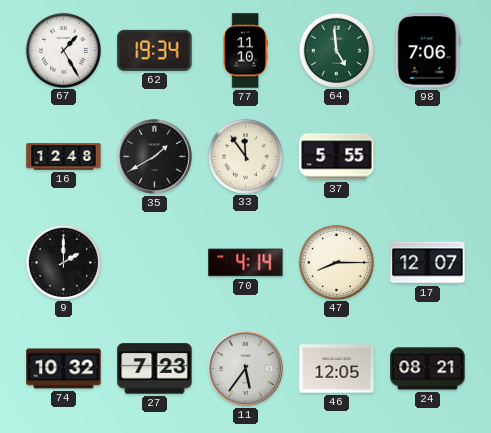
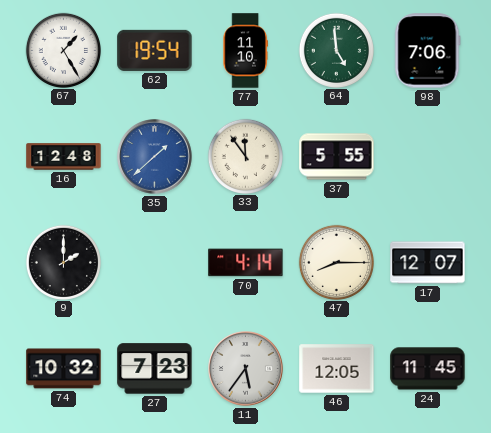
62: 19:34 -> 19:54
35: 1:40 -> 1:38
35 dial: black -> blue
24: 08:21 -> 11:45
